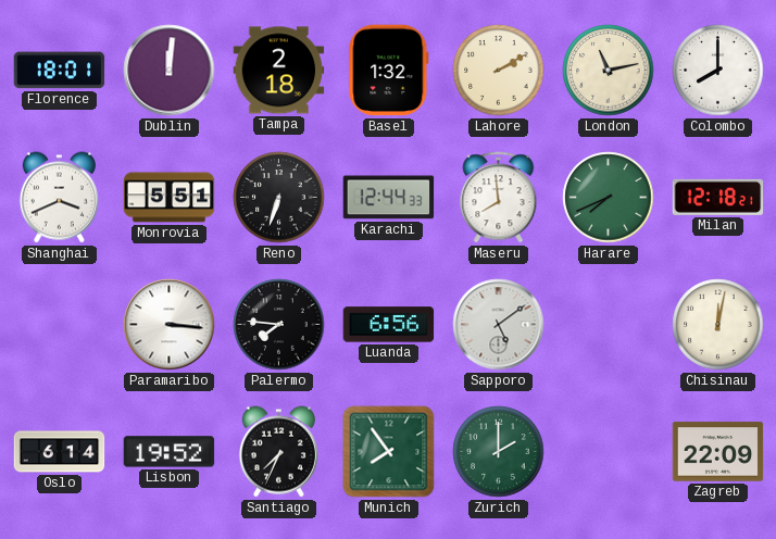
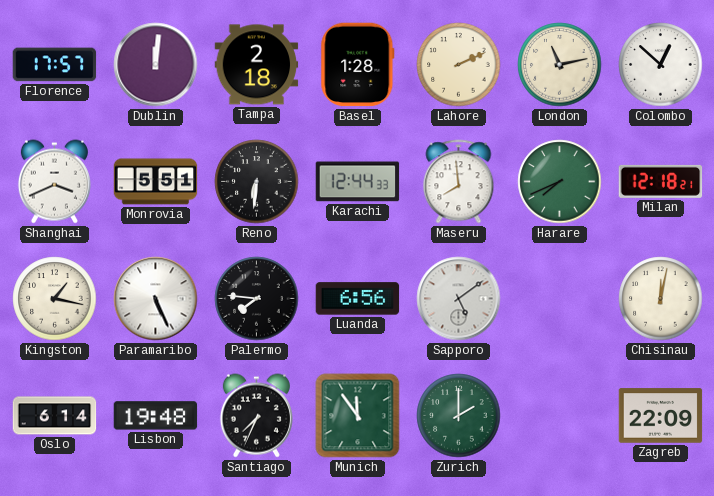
Florence: 18:01 -> 17:57
Basel: 1:32 -> 1:28
Lahore: 2:10 -> 2:11
Colombo: 8:00 -> 12:52
Reno: 6:33 -> 6:31
Kingston: none -> 1:17
Paramaribo: 3:16 -> 5:26
Lisbon: 19:52 -> 19:48
Munich: 7:54 -> 11:54
